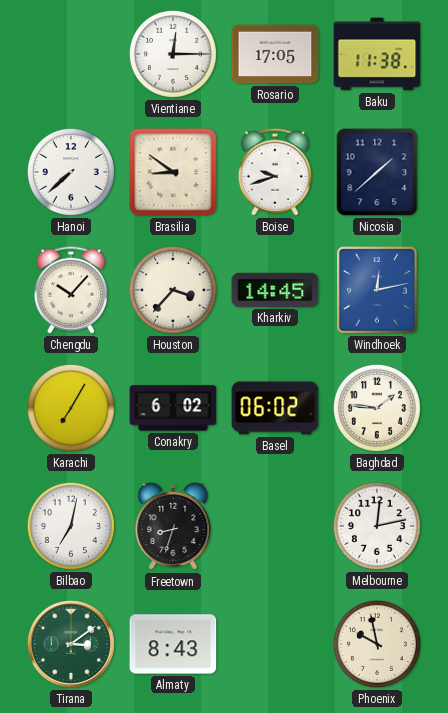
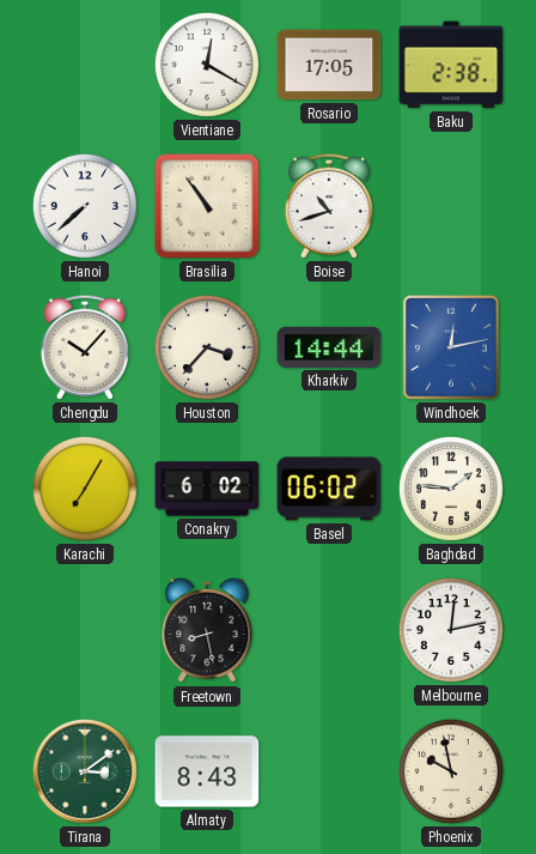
Vientiane: 12:15 -> 12:20
Baku: 11:38 -> 2:38
Brasilia: 8:51 -> 10:54
Boise: 9:42 -> 10:42
Nicosia: 1:38 -> none
Kharkiv: 14:45 -> 14:44
Bilbao: 7:02 -> none
Freetown: 8:33 -> 8:28
